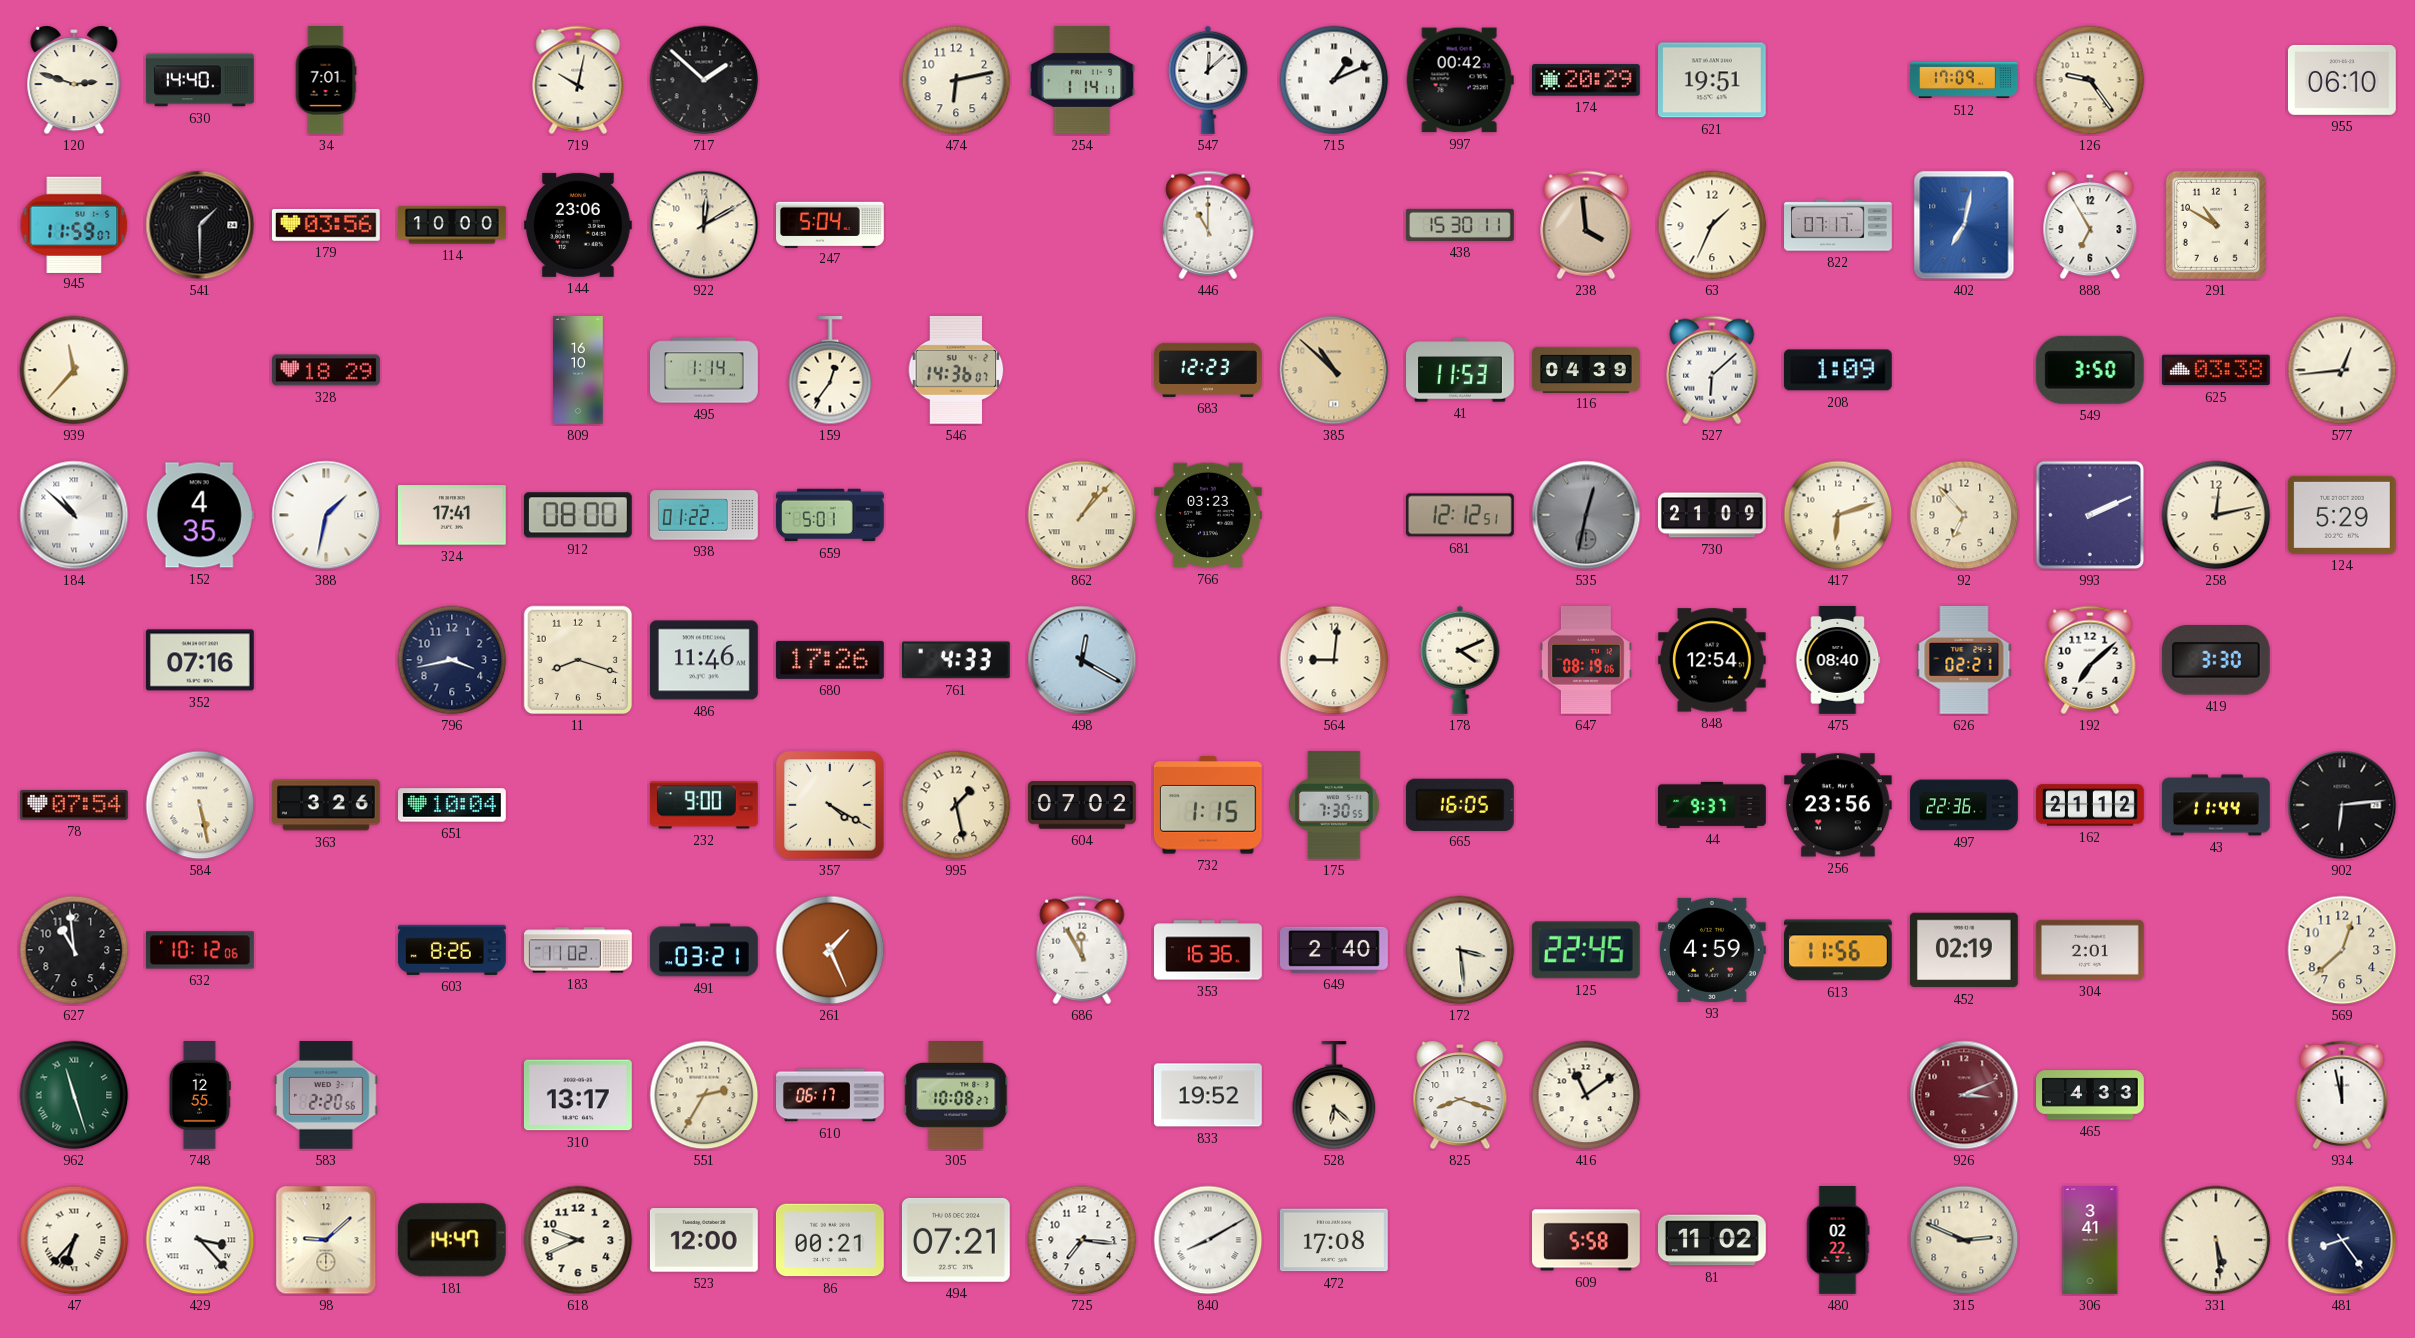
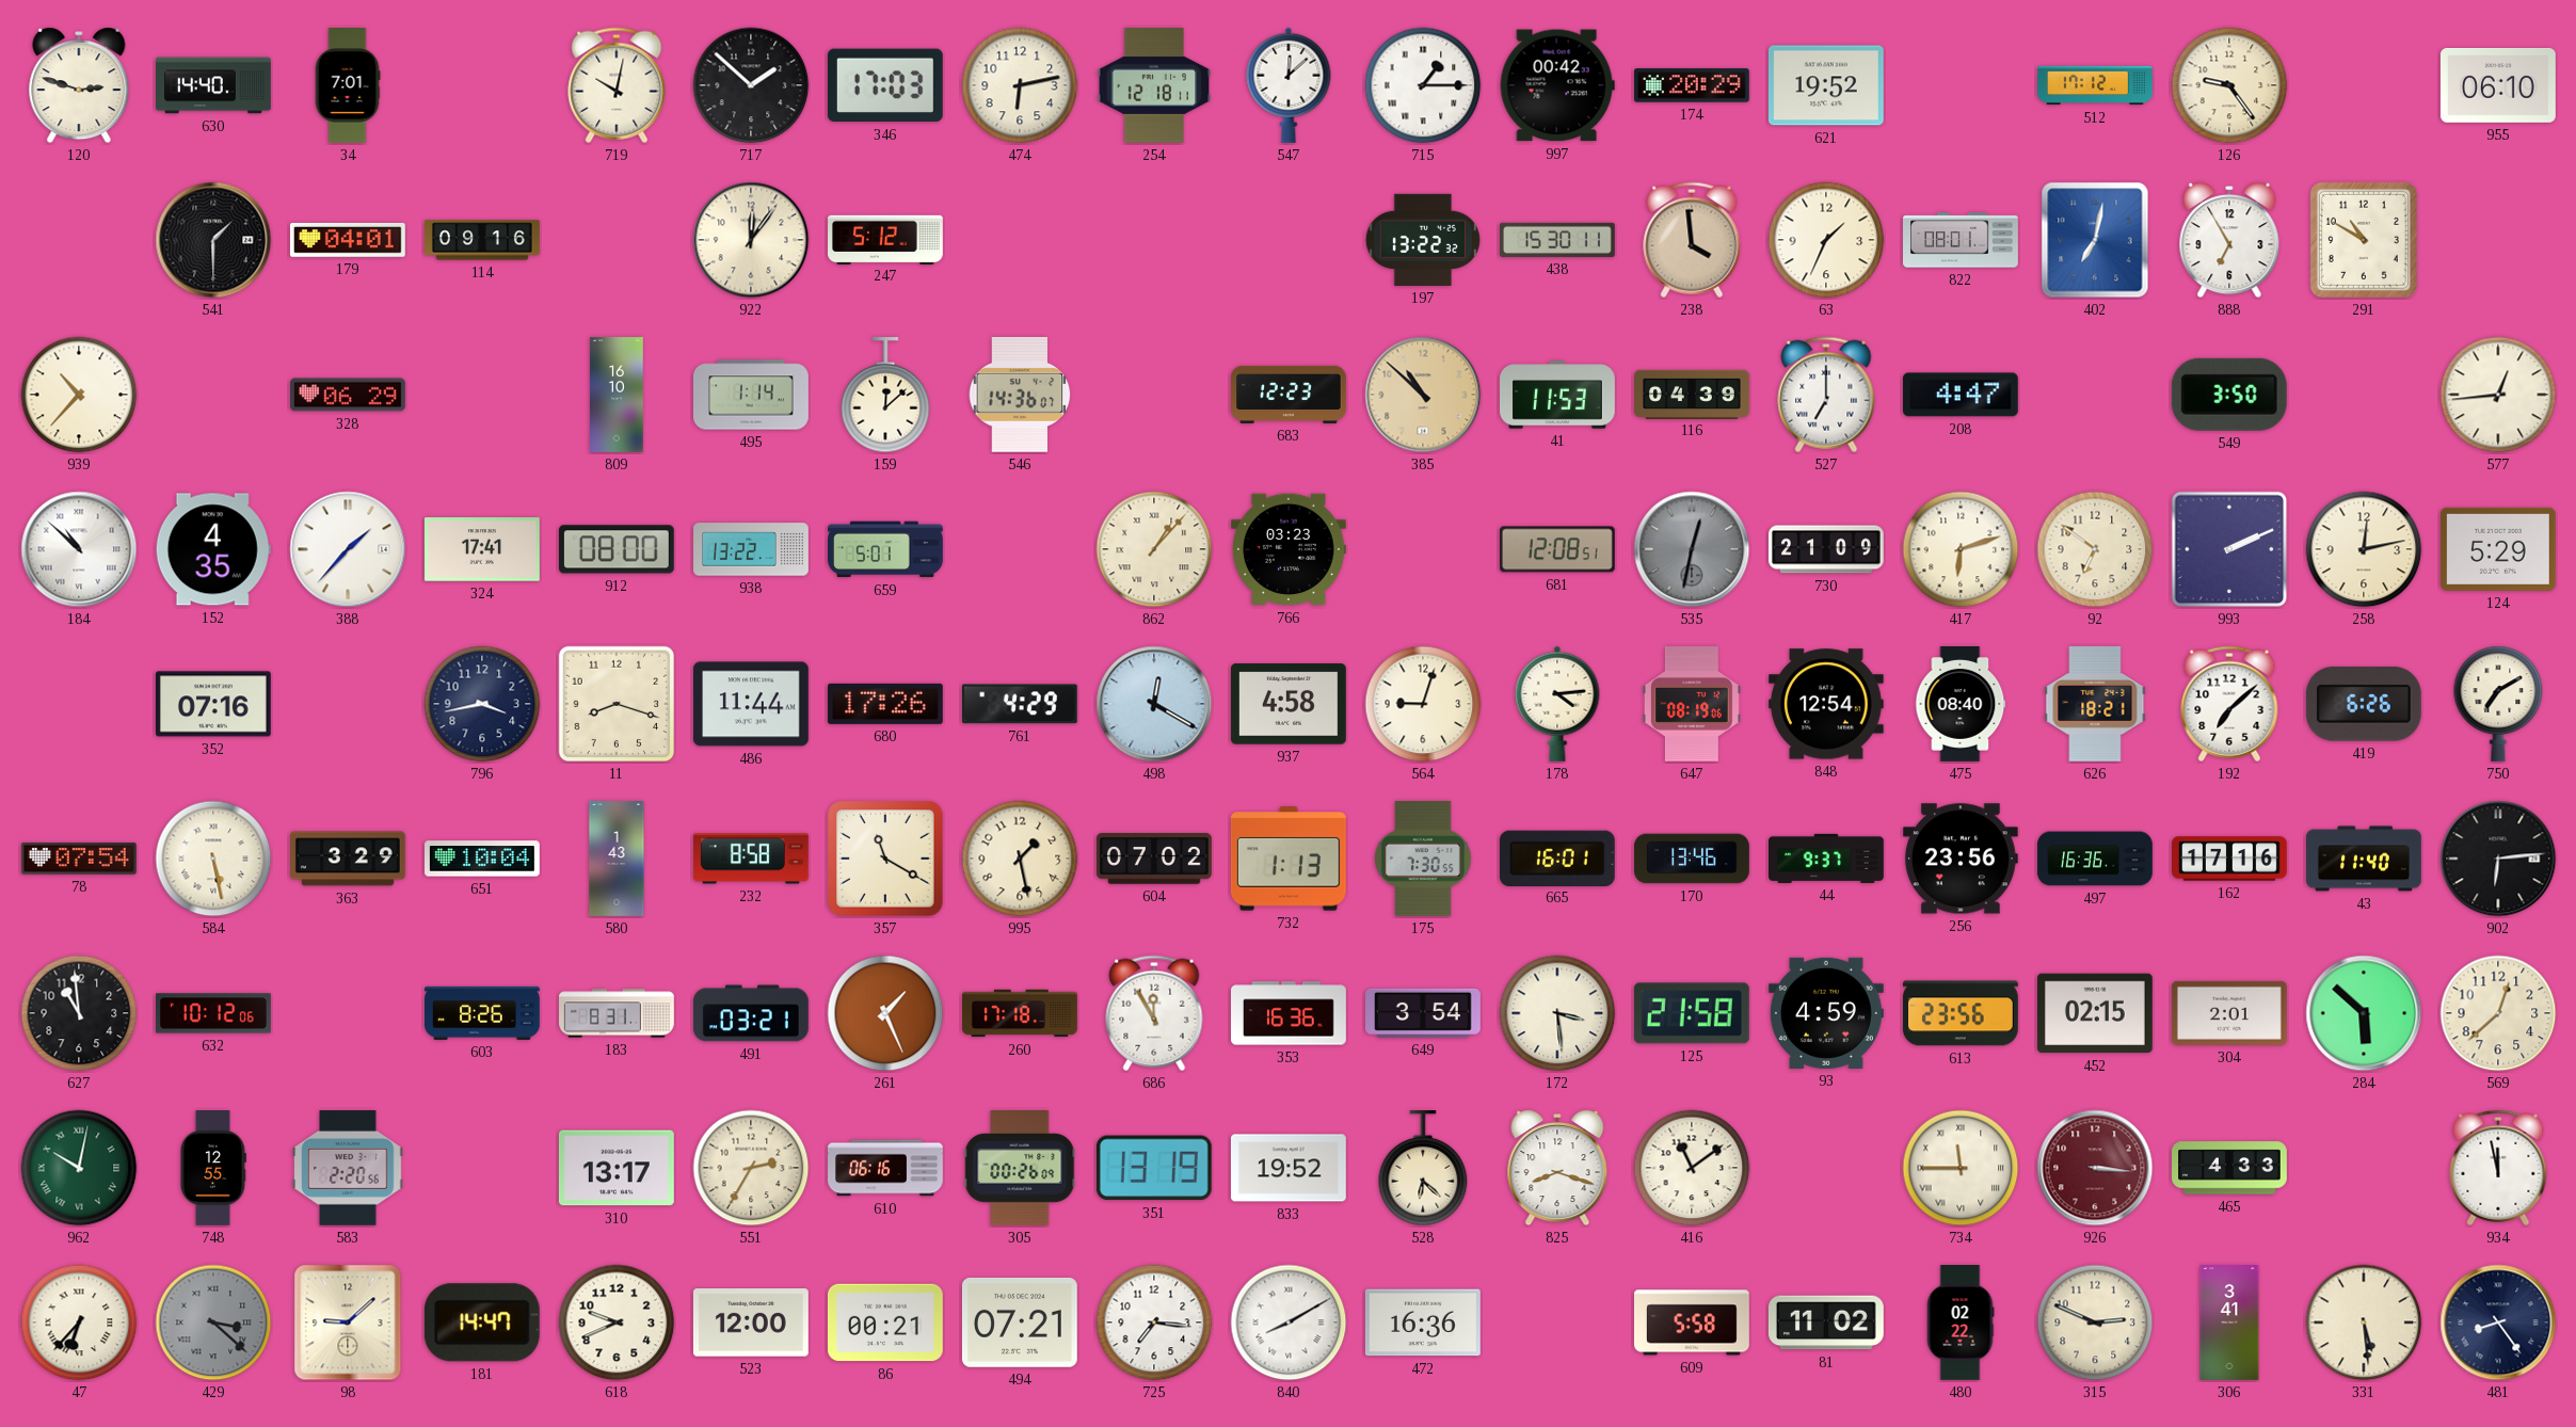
346: none -> 17:03
254: 1:14 -> 12:18
715: 1:11 -> 1:15
621: 19:51 -> 19:52
512: 17:09 -> 17:12
945: 11:59 -> none
179: 03:56 -> 04:01
114: 10:00 -> 09:16
144: 23:06 -> none
922: 12:10 -> 12:06
247: 5:04 -> 5:12
446: 11:00 -> none
197: none -> 13:22
822: 07:17 -> 08:01
939: 11:37 -> 10:37
328: 18:29 -> 06:29
159: 12:36 -> 12:08
527: 6:08 -> 7:00
208: 1:09 -> 4:47
625: 03:38 -> none
388: 1:32 -> 1:37
938: 01:22 -> 13:22
681: 12:12 -> 12:08
92: 6:53 -> 6:51
486: 11:46 -> 11:44
761: 4:33 -> 4:29
937: none -> 4:58
564: 9:01 -> 9:03
178: 4:11 -> 4:14
626: 02:21 -> 18:21
419: 3:30 -> 6:26
750: none -> 7:10
363: 3:26 -> 3:29
580: none -> 1:43
232: 9:00 -> 8:58
357: 4:20 -> 11:20
732: 1:15 -> 1:13
665: 16:05 -> 16:01
170: none -> 13:46
497: 22:36 -> 16:36
162: 21:12 -> 17:16
43: 11:44 -> 11:40
183: 11:02 -> 8:31
260: none -> 17:18
649: 2:40 -> 3:54
125: 22:45 -> 21:58
613: 11:56 -> 23:56
452: 02:19 -> 02:15
284: none -> 5:52
962: 11:27 -> 10:02
610: 06:17 -> 06:16
305: 10:08 -> 00:26
351: none -> 13:19
734: none -> 11:45
926: 3:11 -> 3:16
429: 3:23 -> 3:22
429 dial: white -> grey
472: 17:08 -> 16:36
